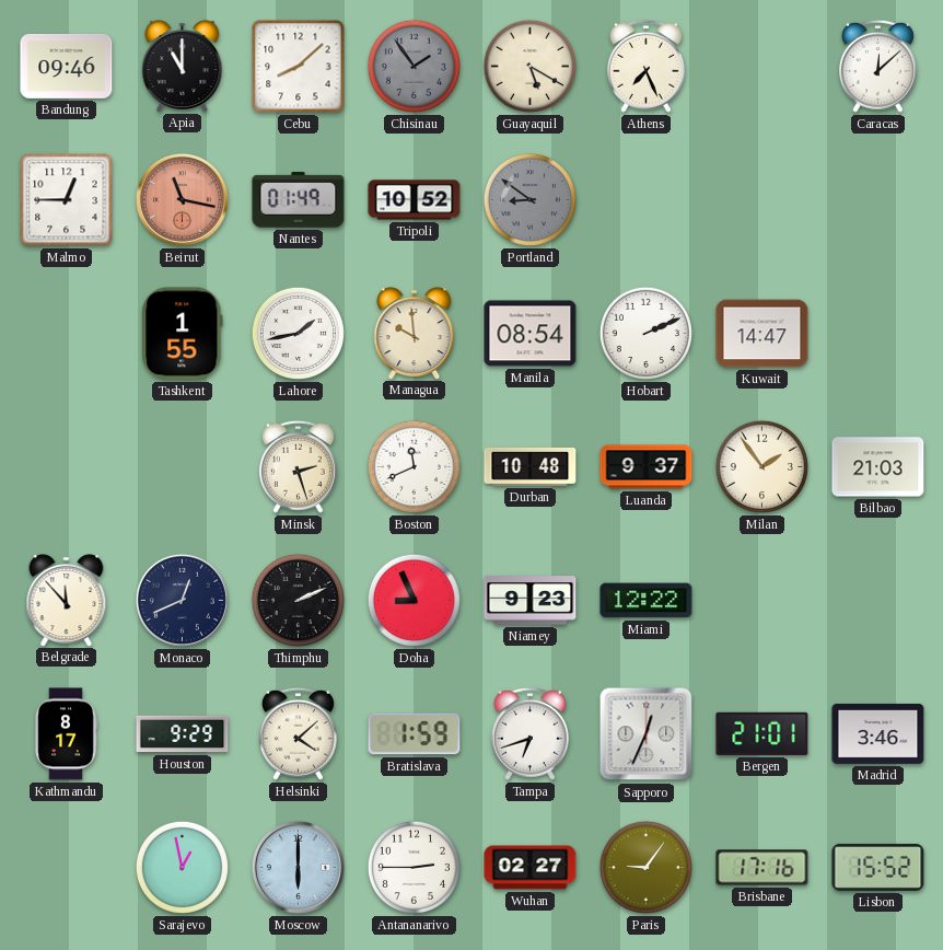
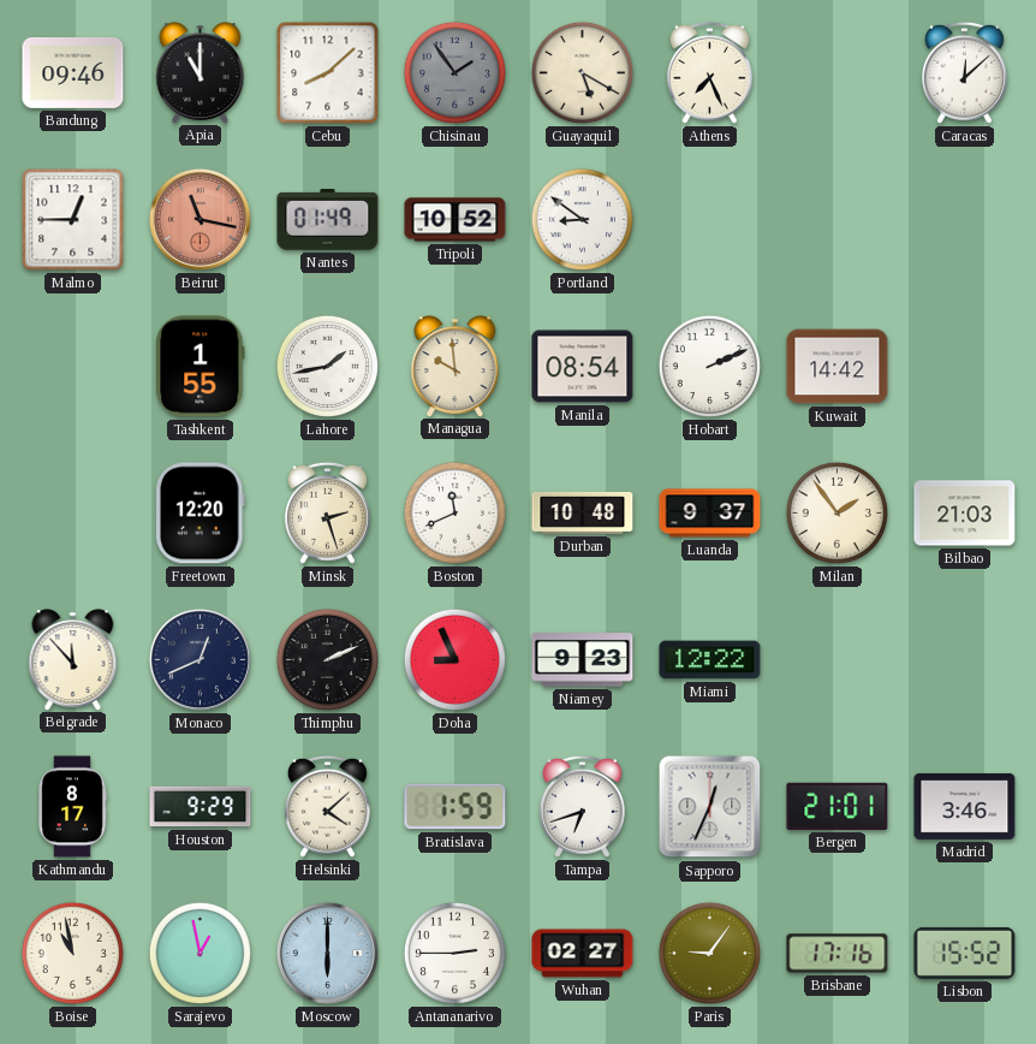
Portland dial: grey -> white
Kuwait: 14:47 -> 14:42
Freetown: none -> 12:20
Boise: none -> 10:58
